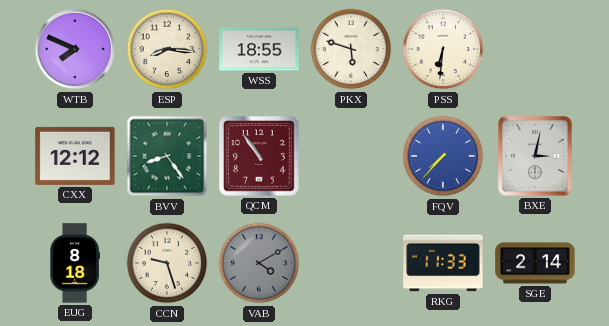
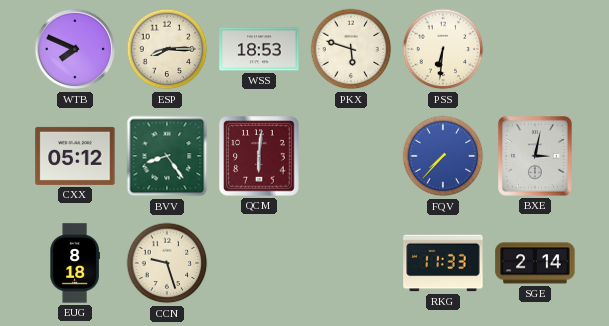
ESP: 8:16 -> 8:15
WSS: 18:55 -> 18:53
CXX: 12:12 -> 05:12
QCM: 10:54 -> 6:01
VAB: 4:10 -> none
